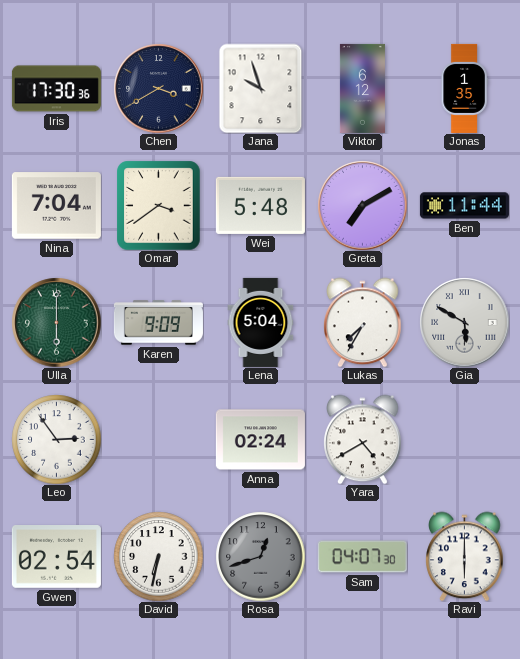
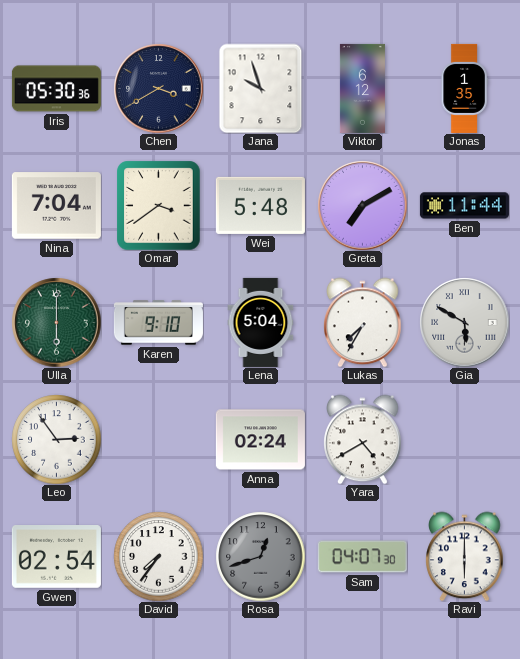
Iris: 17:30 -> 05:30
Karen: 9:09 -> 9:10
David: 6:32 -> 7:36
